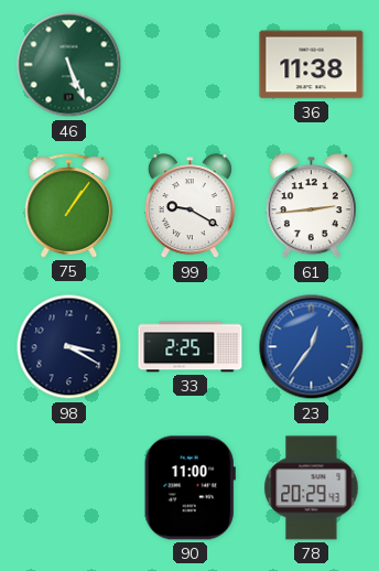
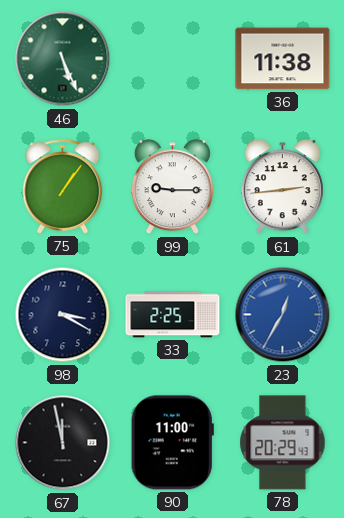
99: 9:20 -> 9:15
23: 12:36 -> 12:35
67: none -> 11:58
